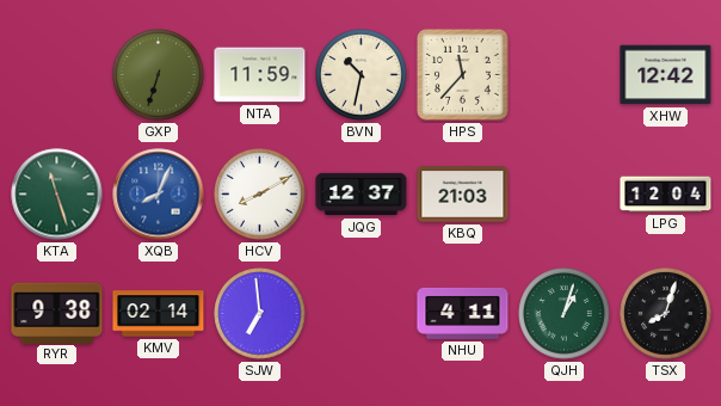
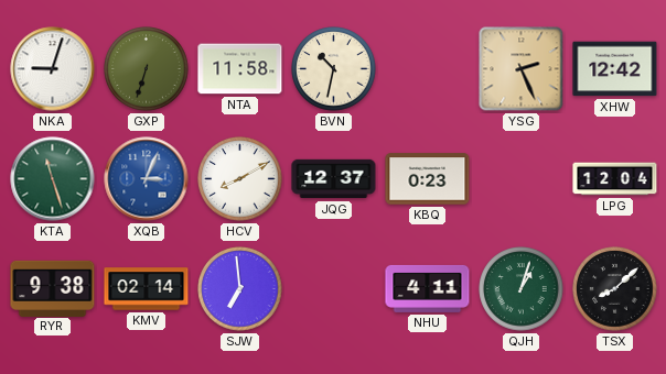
NKA: none -> 9:03
NTA: 11:59 -> 11:58
HPS: 11:37 -> none
YSG: none -> 2:26
XQB: 8:04 -> 3:04
KBQ: 21:03 -> 0:23
TSX: 8:03 -> 8:08
